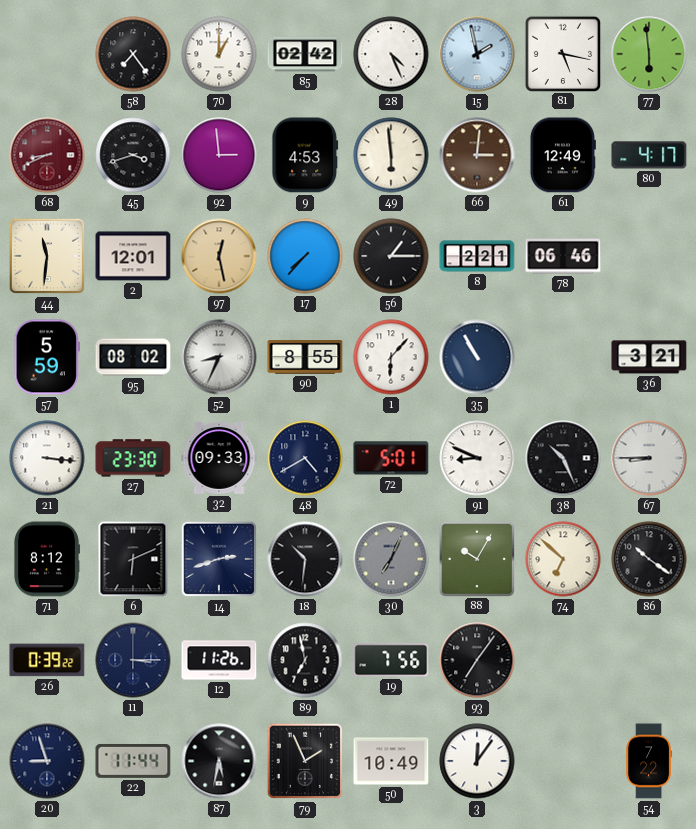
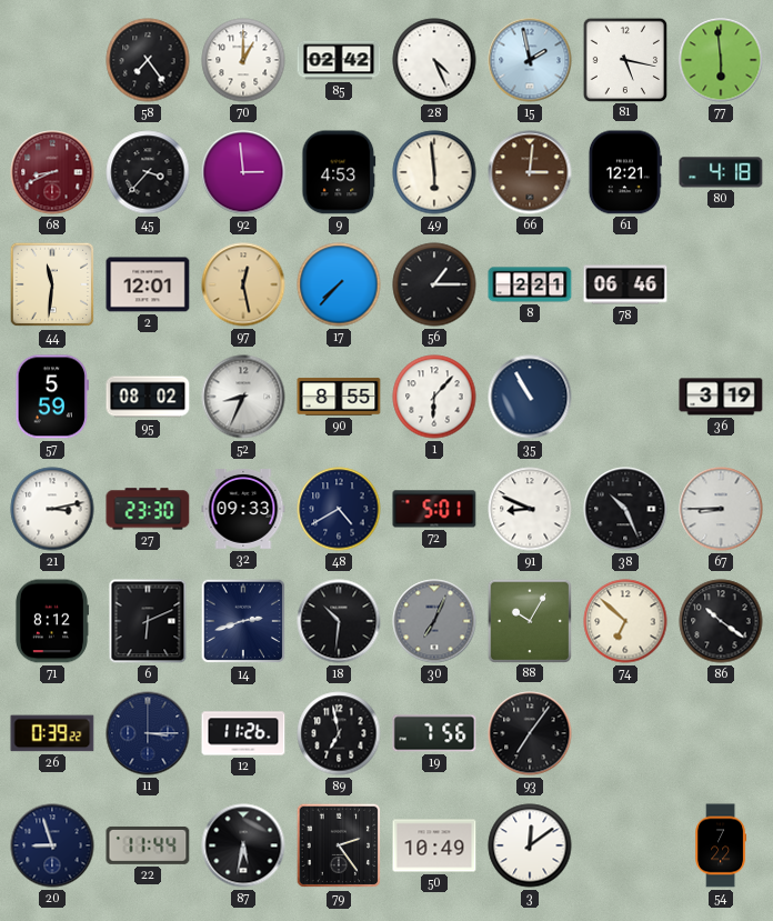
45: 3:42 -> 3:37
61: 12:49 -> 12:21
80: 4:17 -> 4:18
36: 3:21 -> 3:19
21: 3:16 -> 3:13
79: 1:56 -> 2:24
3: 12:06 -> 12:09
